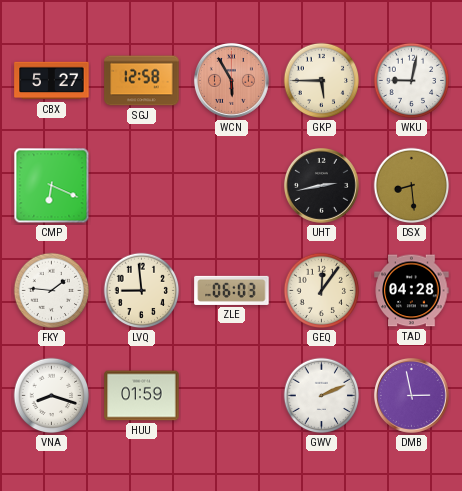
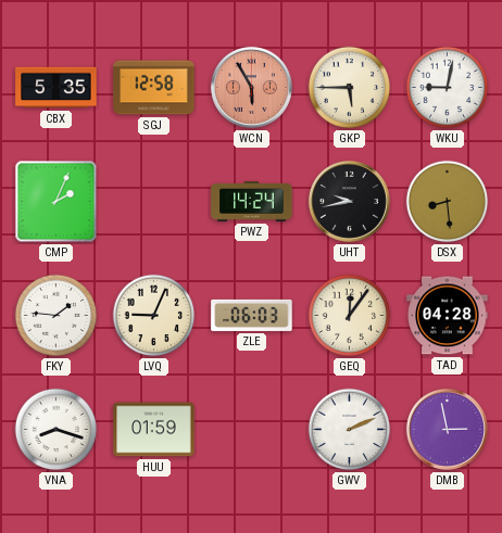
CBX: 5:27 -> 5:35
CMP: 6:19 -> 2:04
PWZ: none -> 14:24
UHT: 2:43 -> 9:43
LVQ: 8:59 -> 9:04
